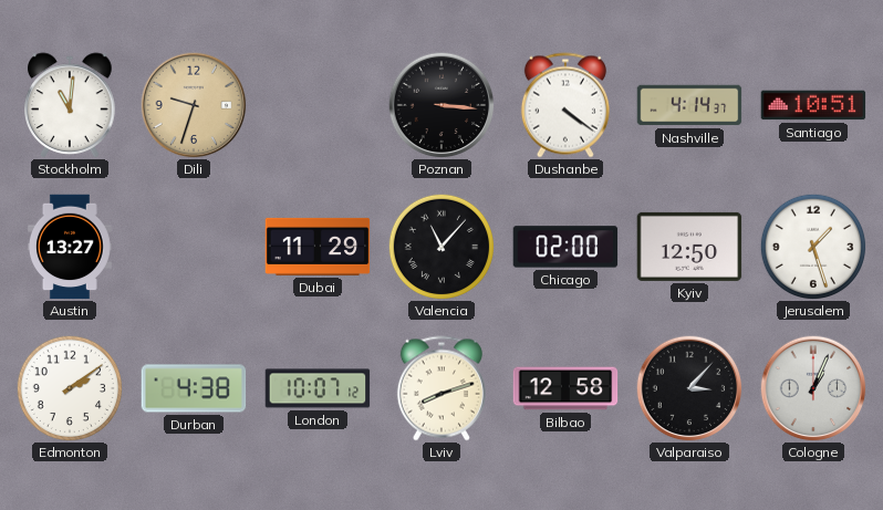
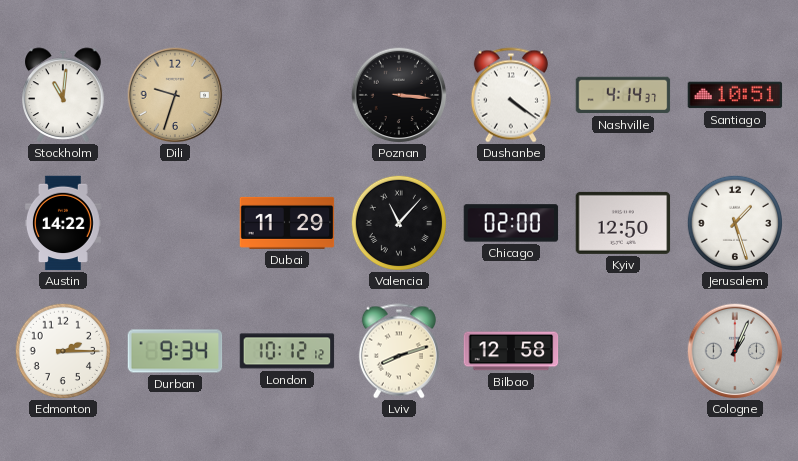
Austin: 13:27 -> 14:22
Edmonton: 2:09 -> 2:15
Durban: 4:38 -> 9:34
London: 10:07 -> 10:12
Valparaiso: 3:07 -> none
